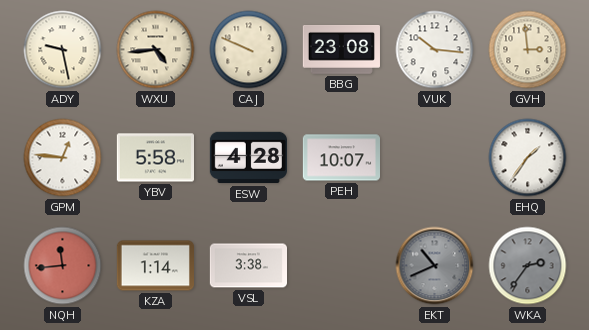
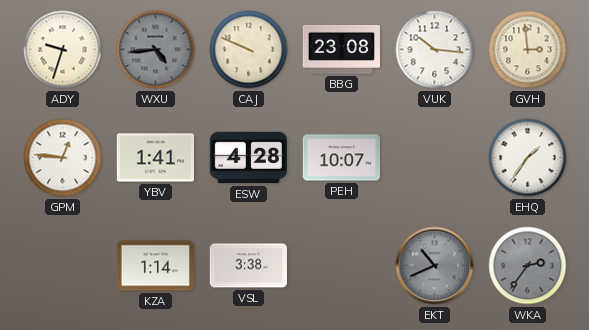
ADY: 9:28 -> 9:33
WXU dial: cream -> grey
YBV: 5:58 -> 1:41
NQH: 11:44 -> none
